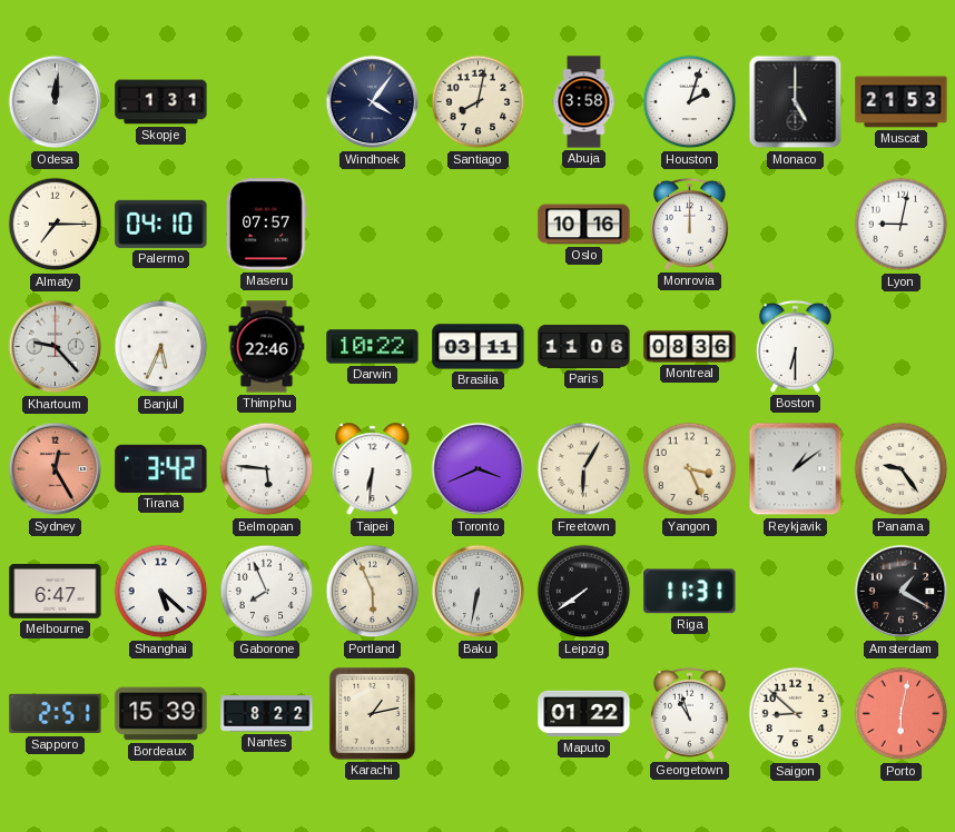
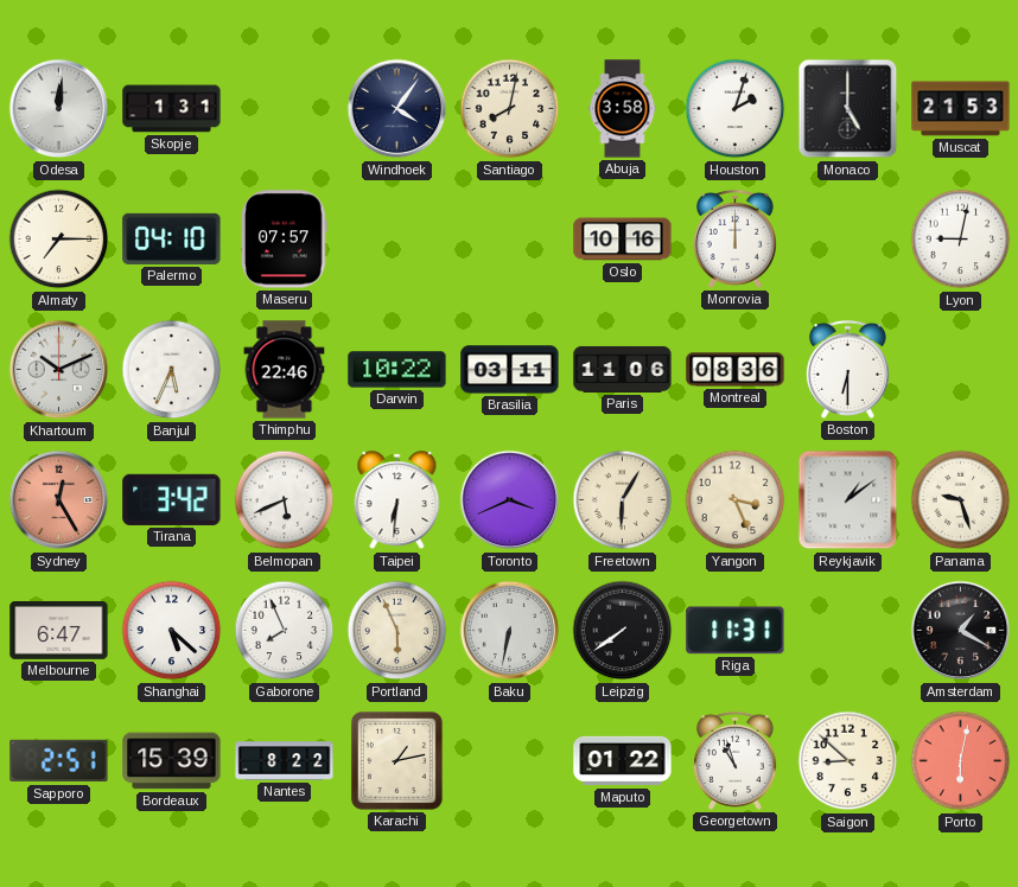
Khartoum: 9:23 -> 10:11
Belmopan: 5:46 -> 5:41
Panama: 9:24 -> 9:27
